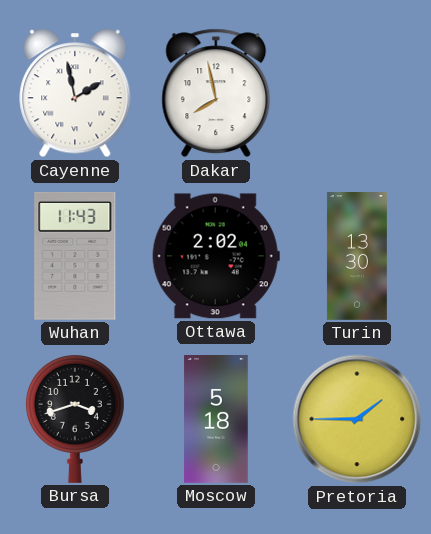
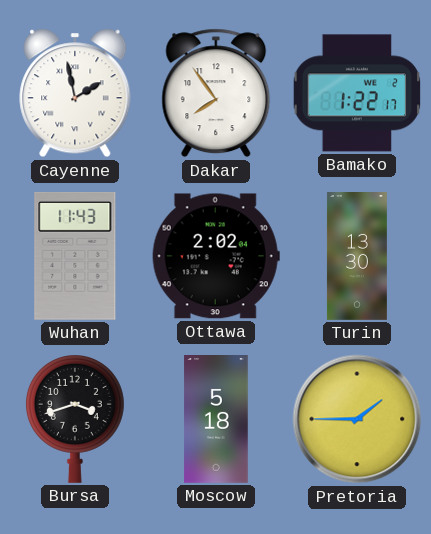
Dakar: 7:58 -> 7:54
Bamako: none -> 1:22
